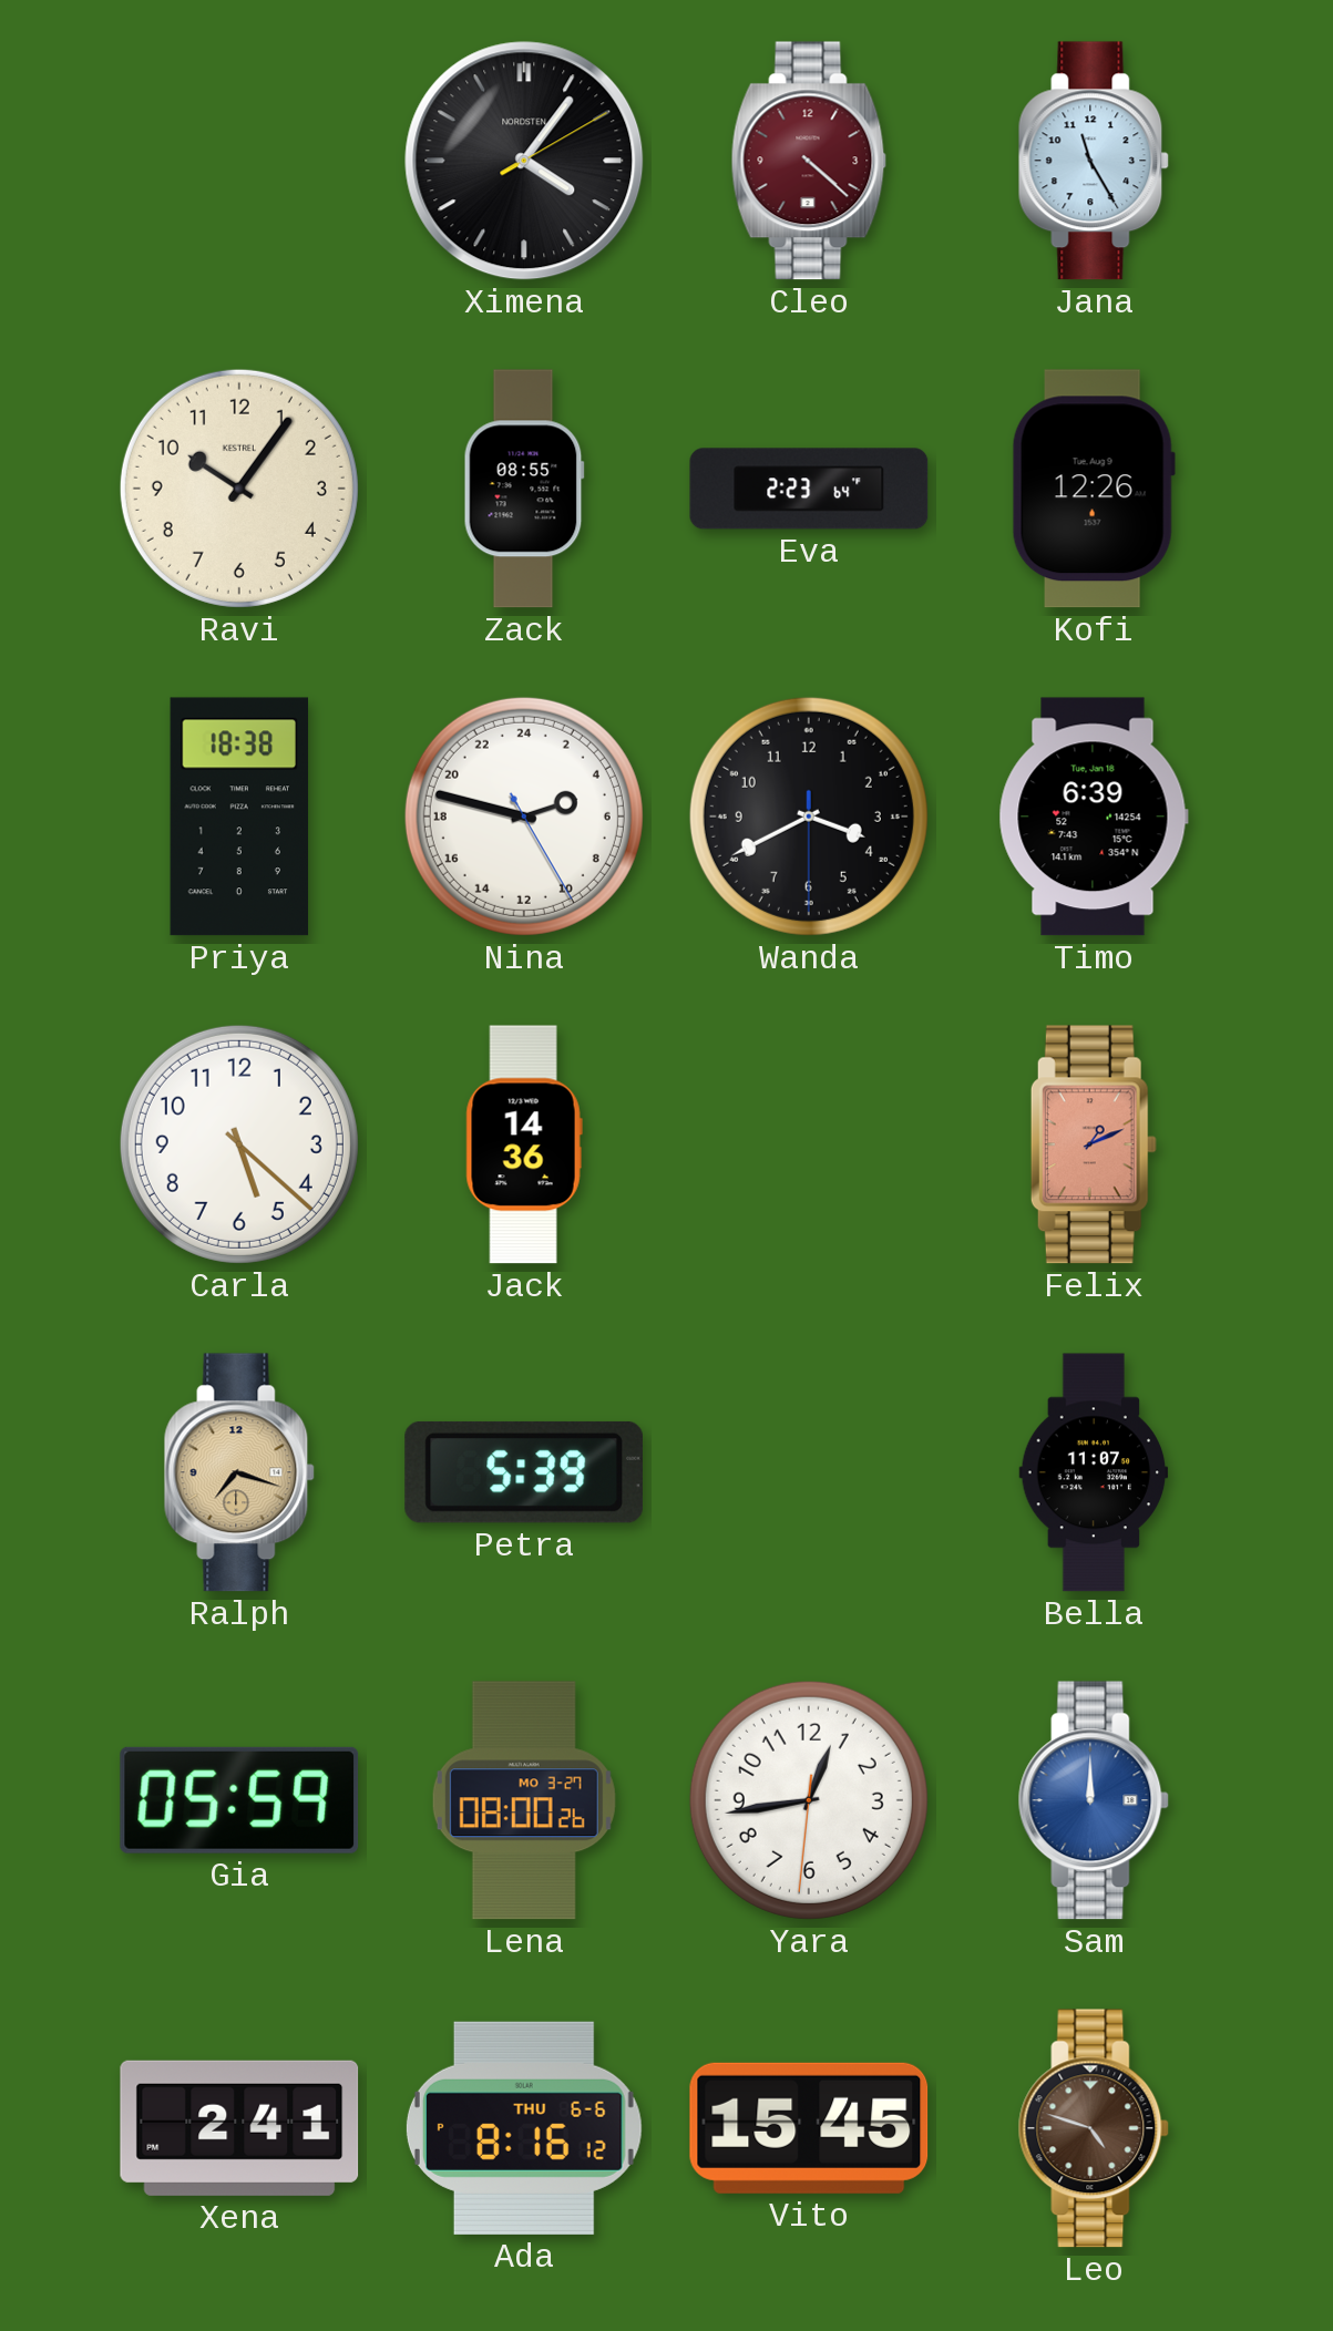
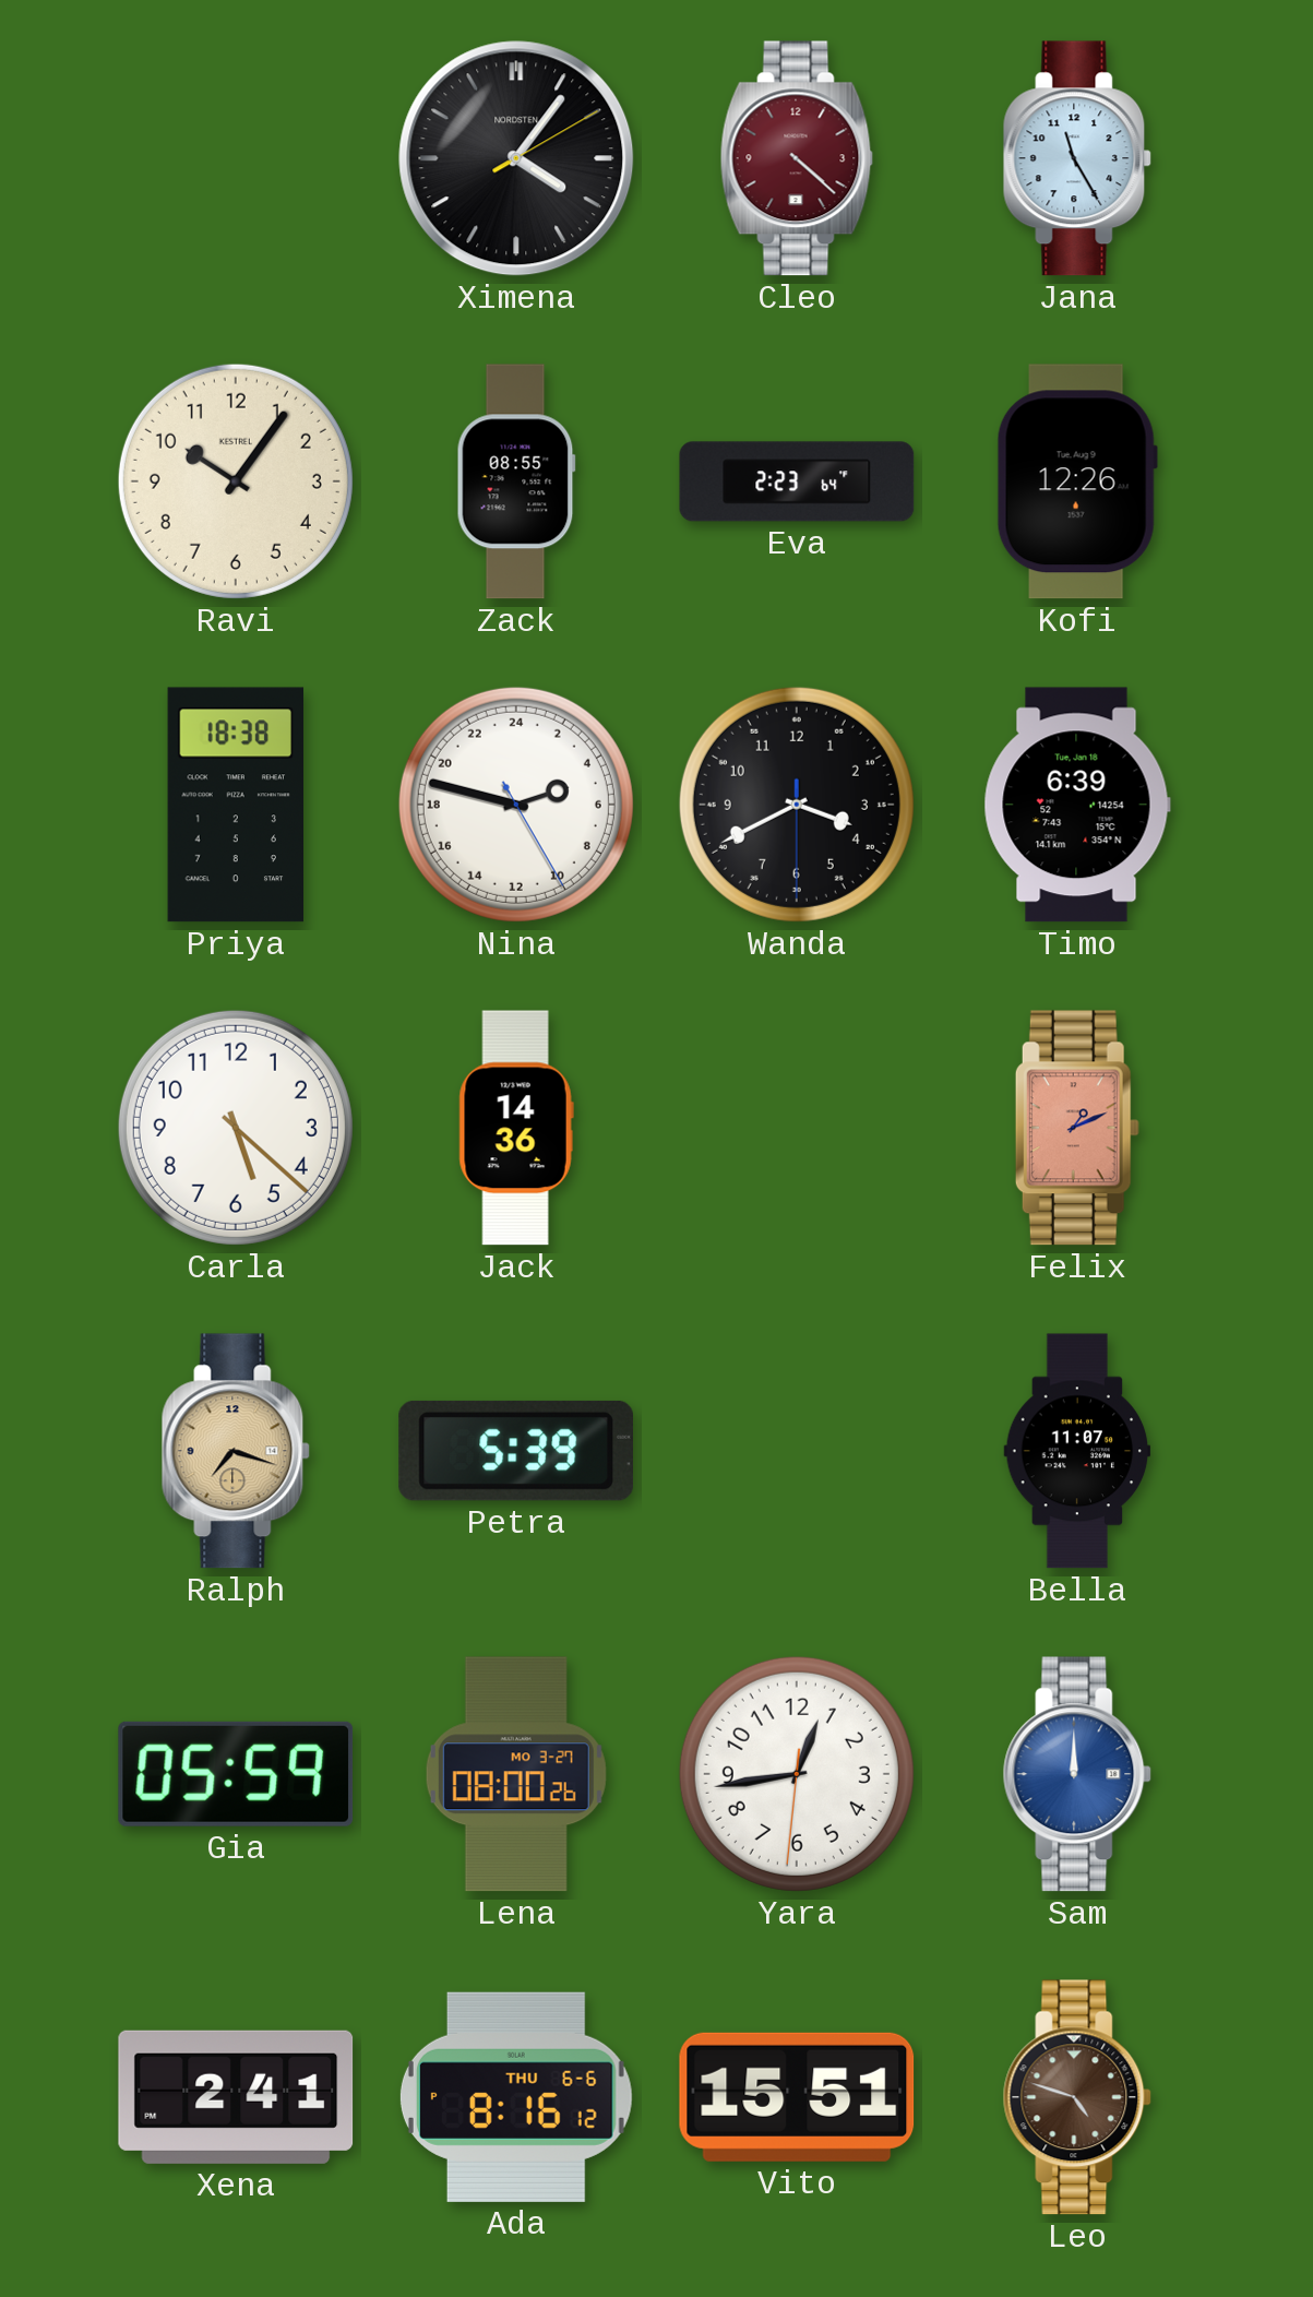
Vito: 15:45 -> 15:51
